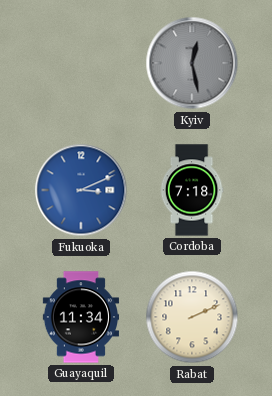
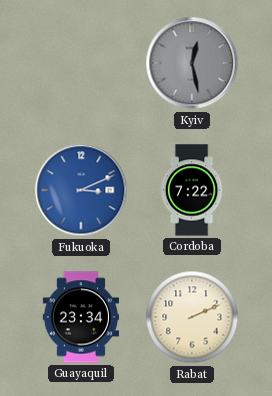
Cordoba: 7:18 -> 7:22
Guayaquil: 11:34 -> 23:34
